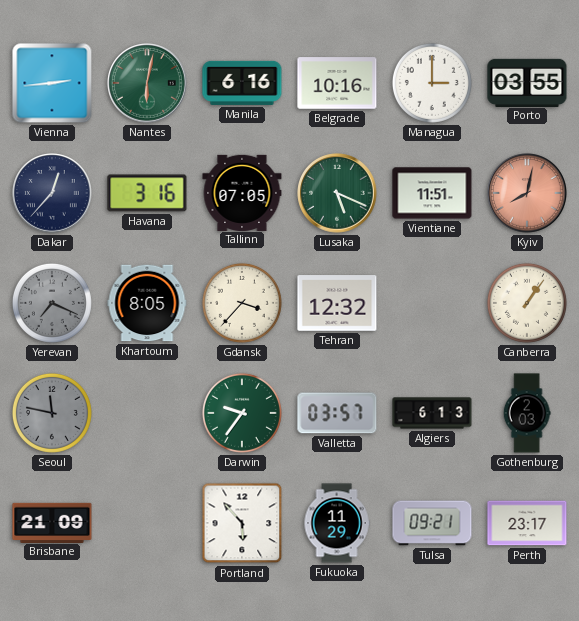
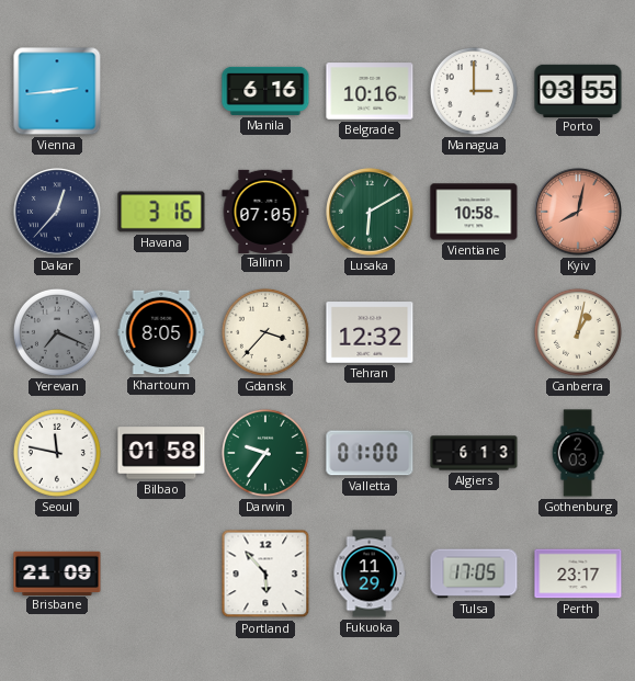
Nantes: 6:02 -> none
Lusaka: 5:19 -> 6:10
Vientiane: 11:51 -> 10:58
Canberra: 1:06 -> 1:02
Seoul dial: grey -> white
Bilbao: none -> 01:58
Valletta: 03:57 -> 01:00
Tulsa: 09:21 -> 17:05
